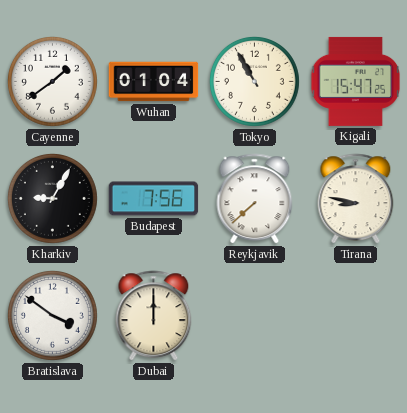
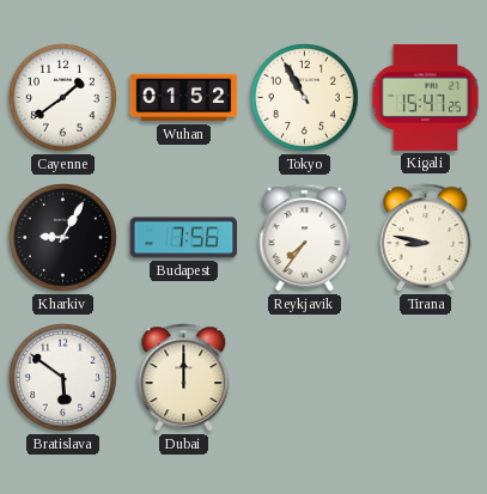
Wuhan: 01:04 -> 01:52
Reykjavik: 7:38 -> 7:36
Bratislava: 3:51 -> 5:51
